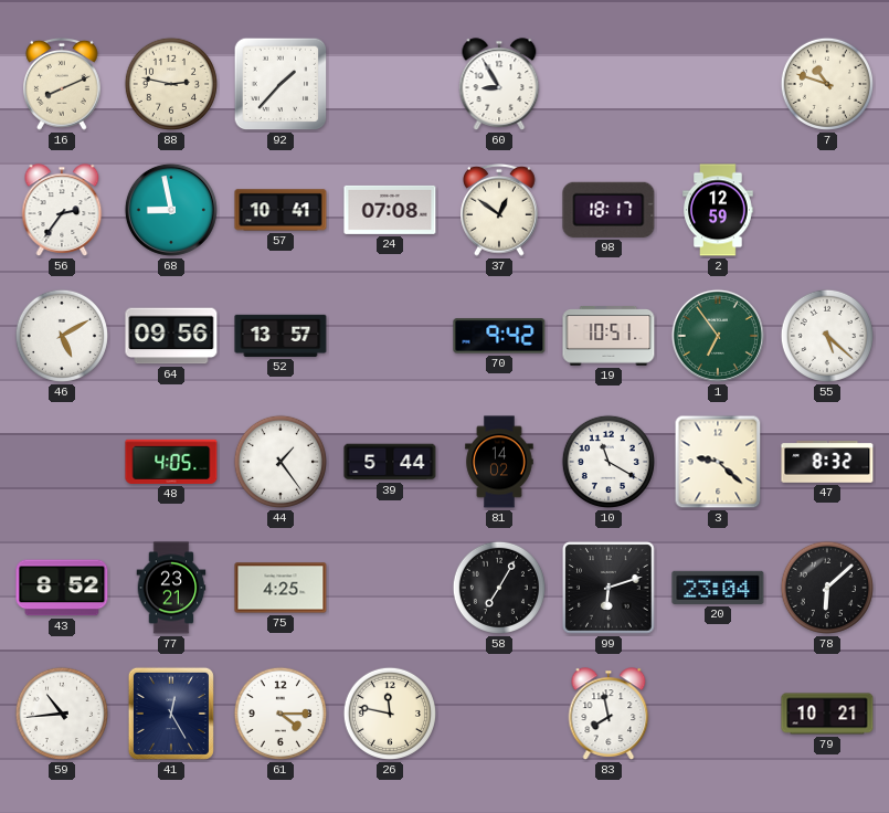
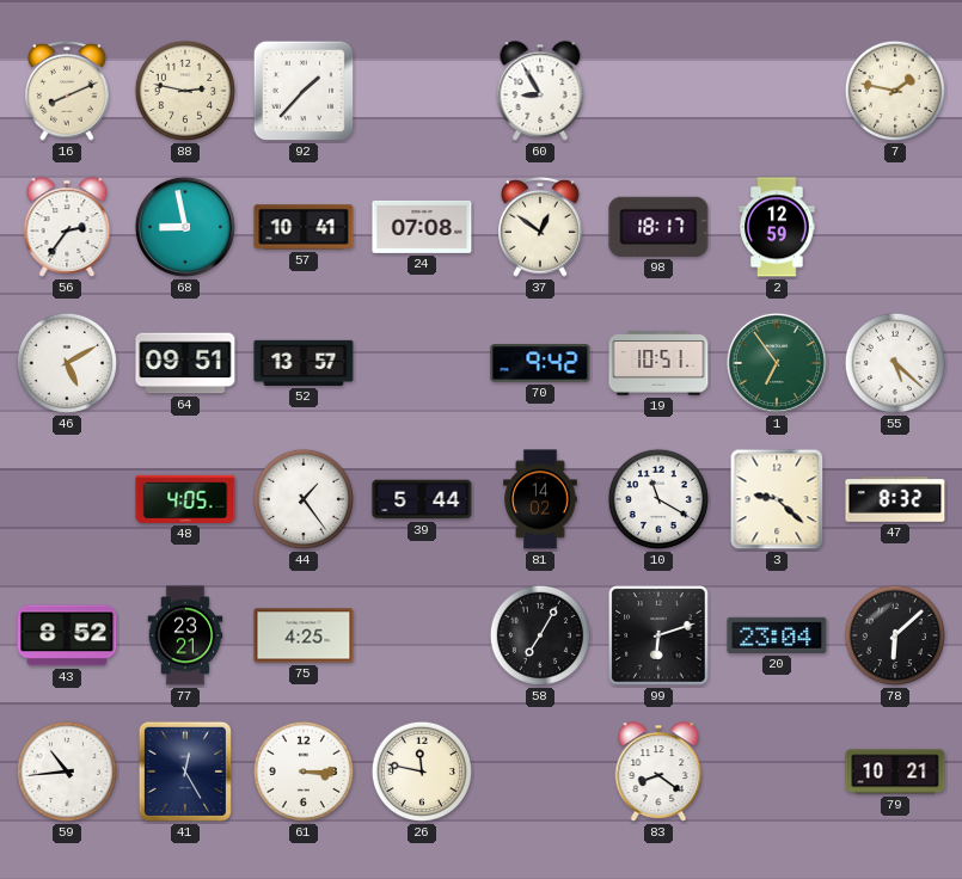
7: 10:48 -> 1:47
64: 09:56 -> 09:51
61: 4:15 -> 3:15
83: 7:58 -> 8:21
